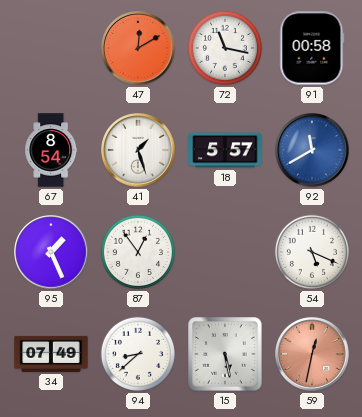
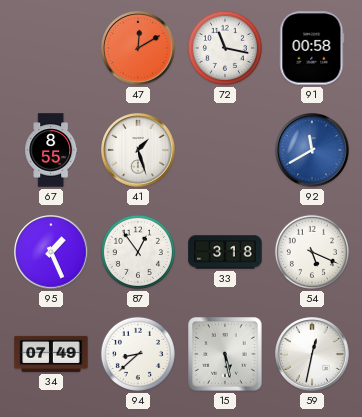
67: 8:54 -> 8:55
18: 5:57 -> none
33: none -> 3:18
59 dial: salmon -> white
